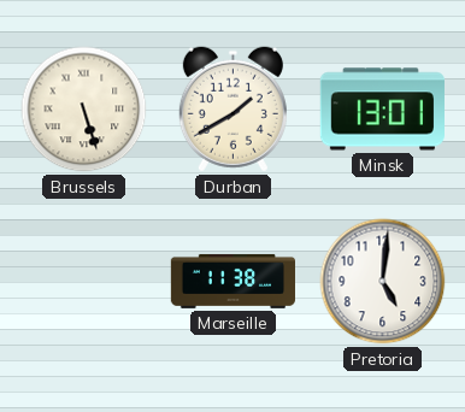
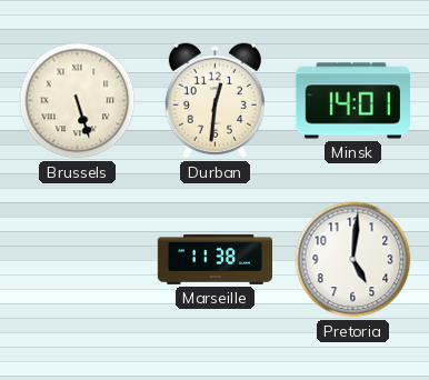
Durban: 1:40 -> 12:31
Minsk: 13:01 -> 14:01
